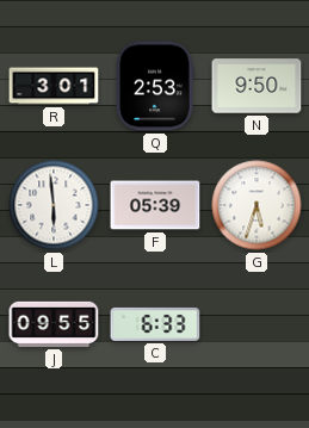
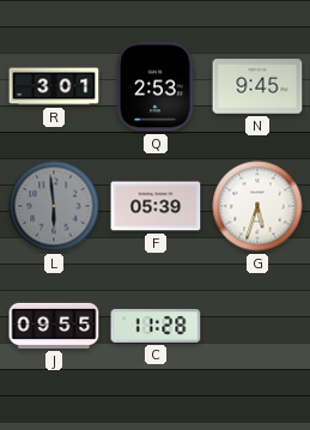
N: 9:50 -> 9:45
L dial: white -> grey
C: 6:33 -> 11:28
